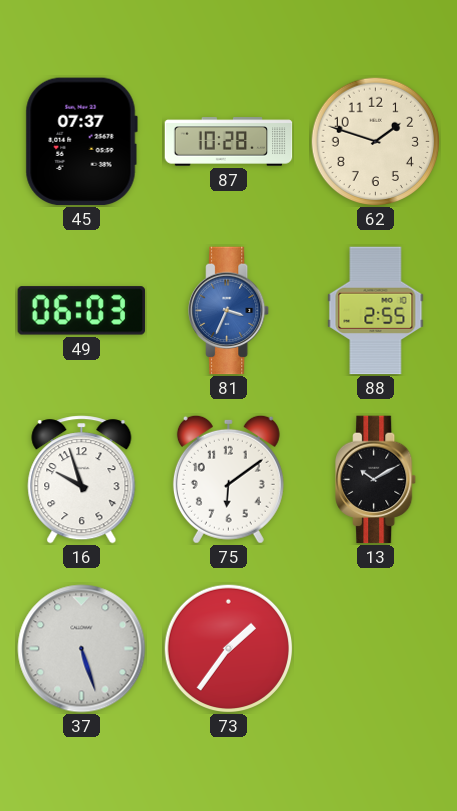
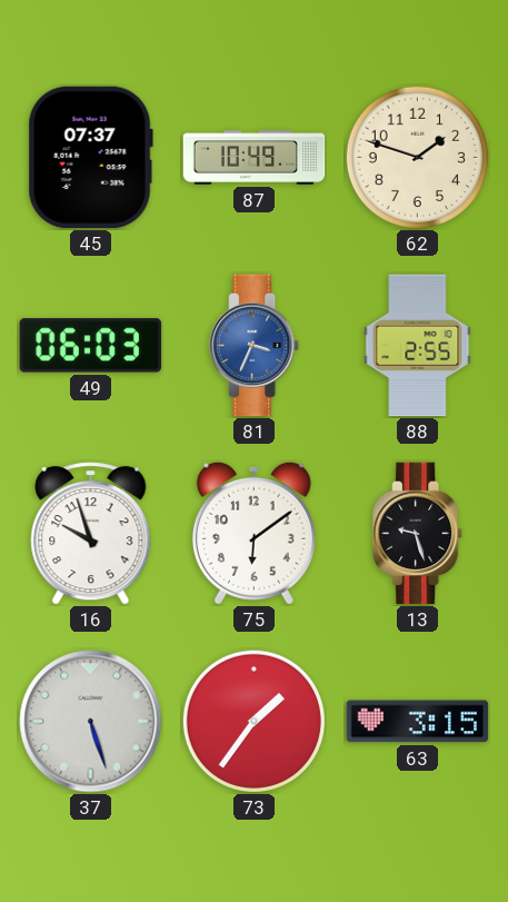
87: 10:28 -> 10:49
13: 10:10 -> 9:27
63: none -> 3:15
